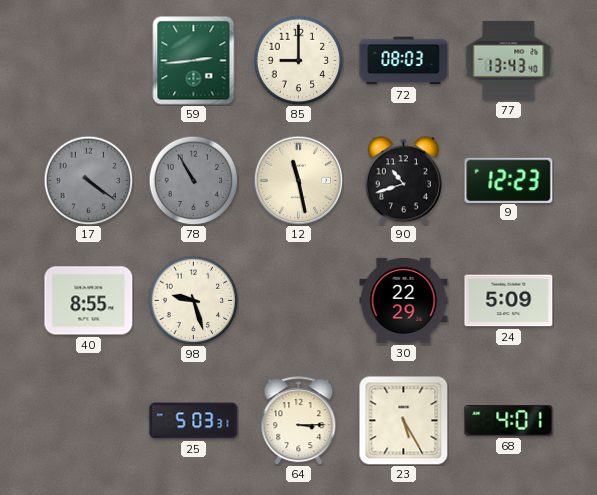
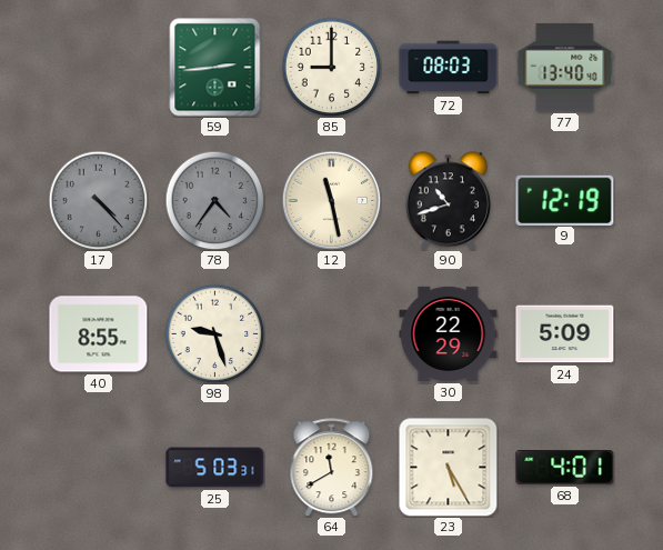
77: 13:43 -> 13:40
17: 4:21 -> 4:23
78: 10:55 -> 4:36
9: 12:23 -> 12:19
64: 3:15 -> 11:40
